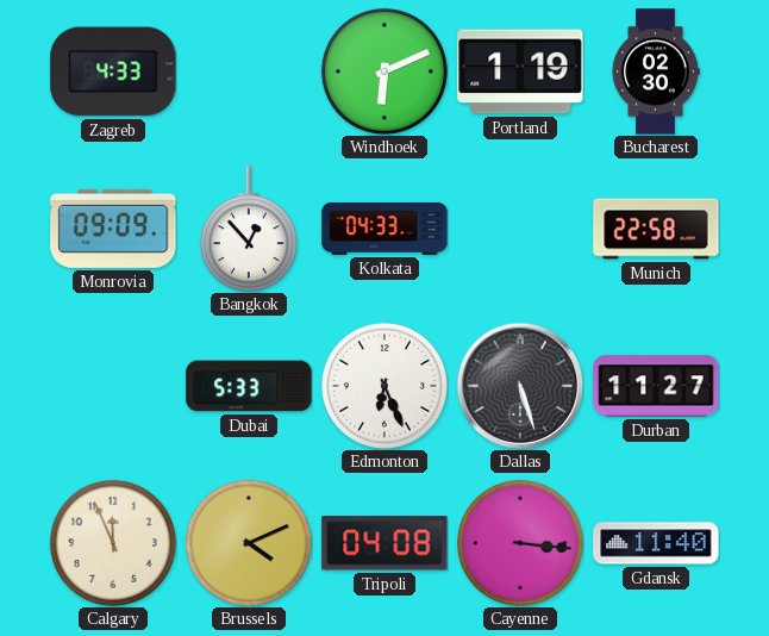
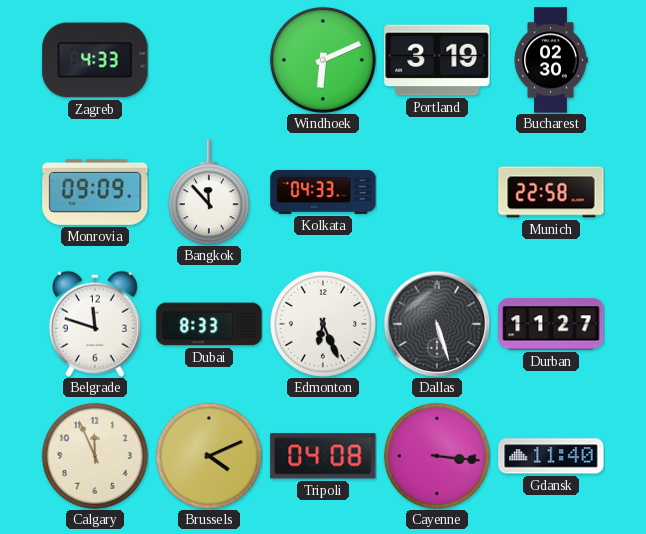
Portland: 1:19 -> 3:19
Bangkok: 12:53 -> 11:53
Belgrade: none -> 11:48
Dubai: 5:33 -> 8:33
